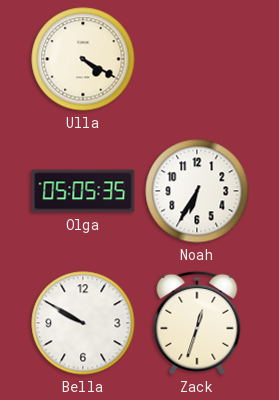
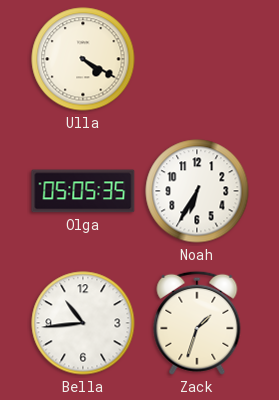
Bella: 9:50 -> 10:44
Zack: 12:33 -> 1:33
